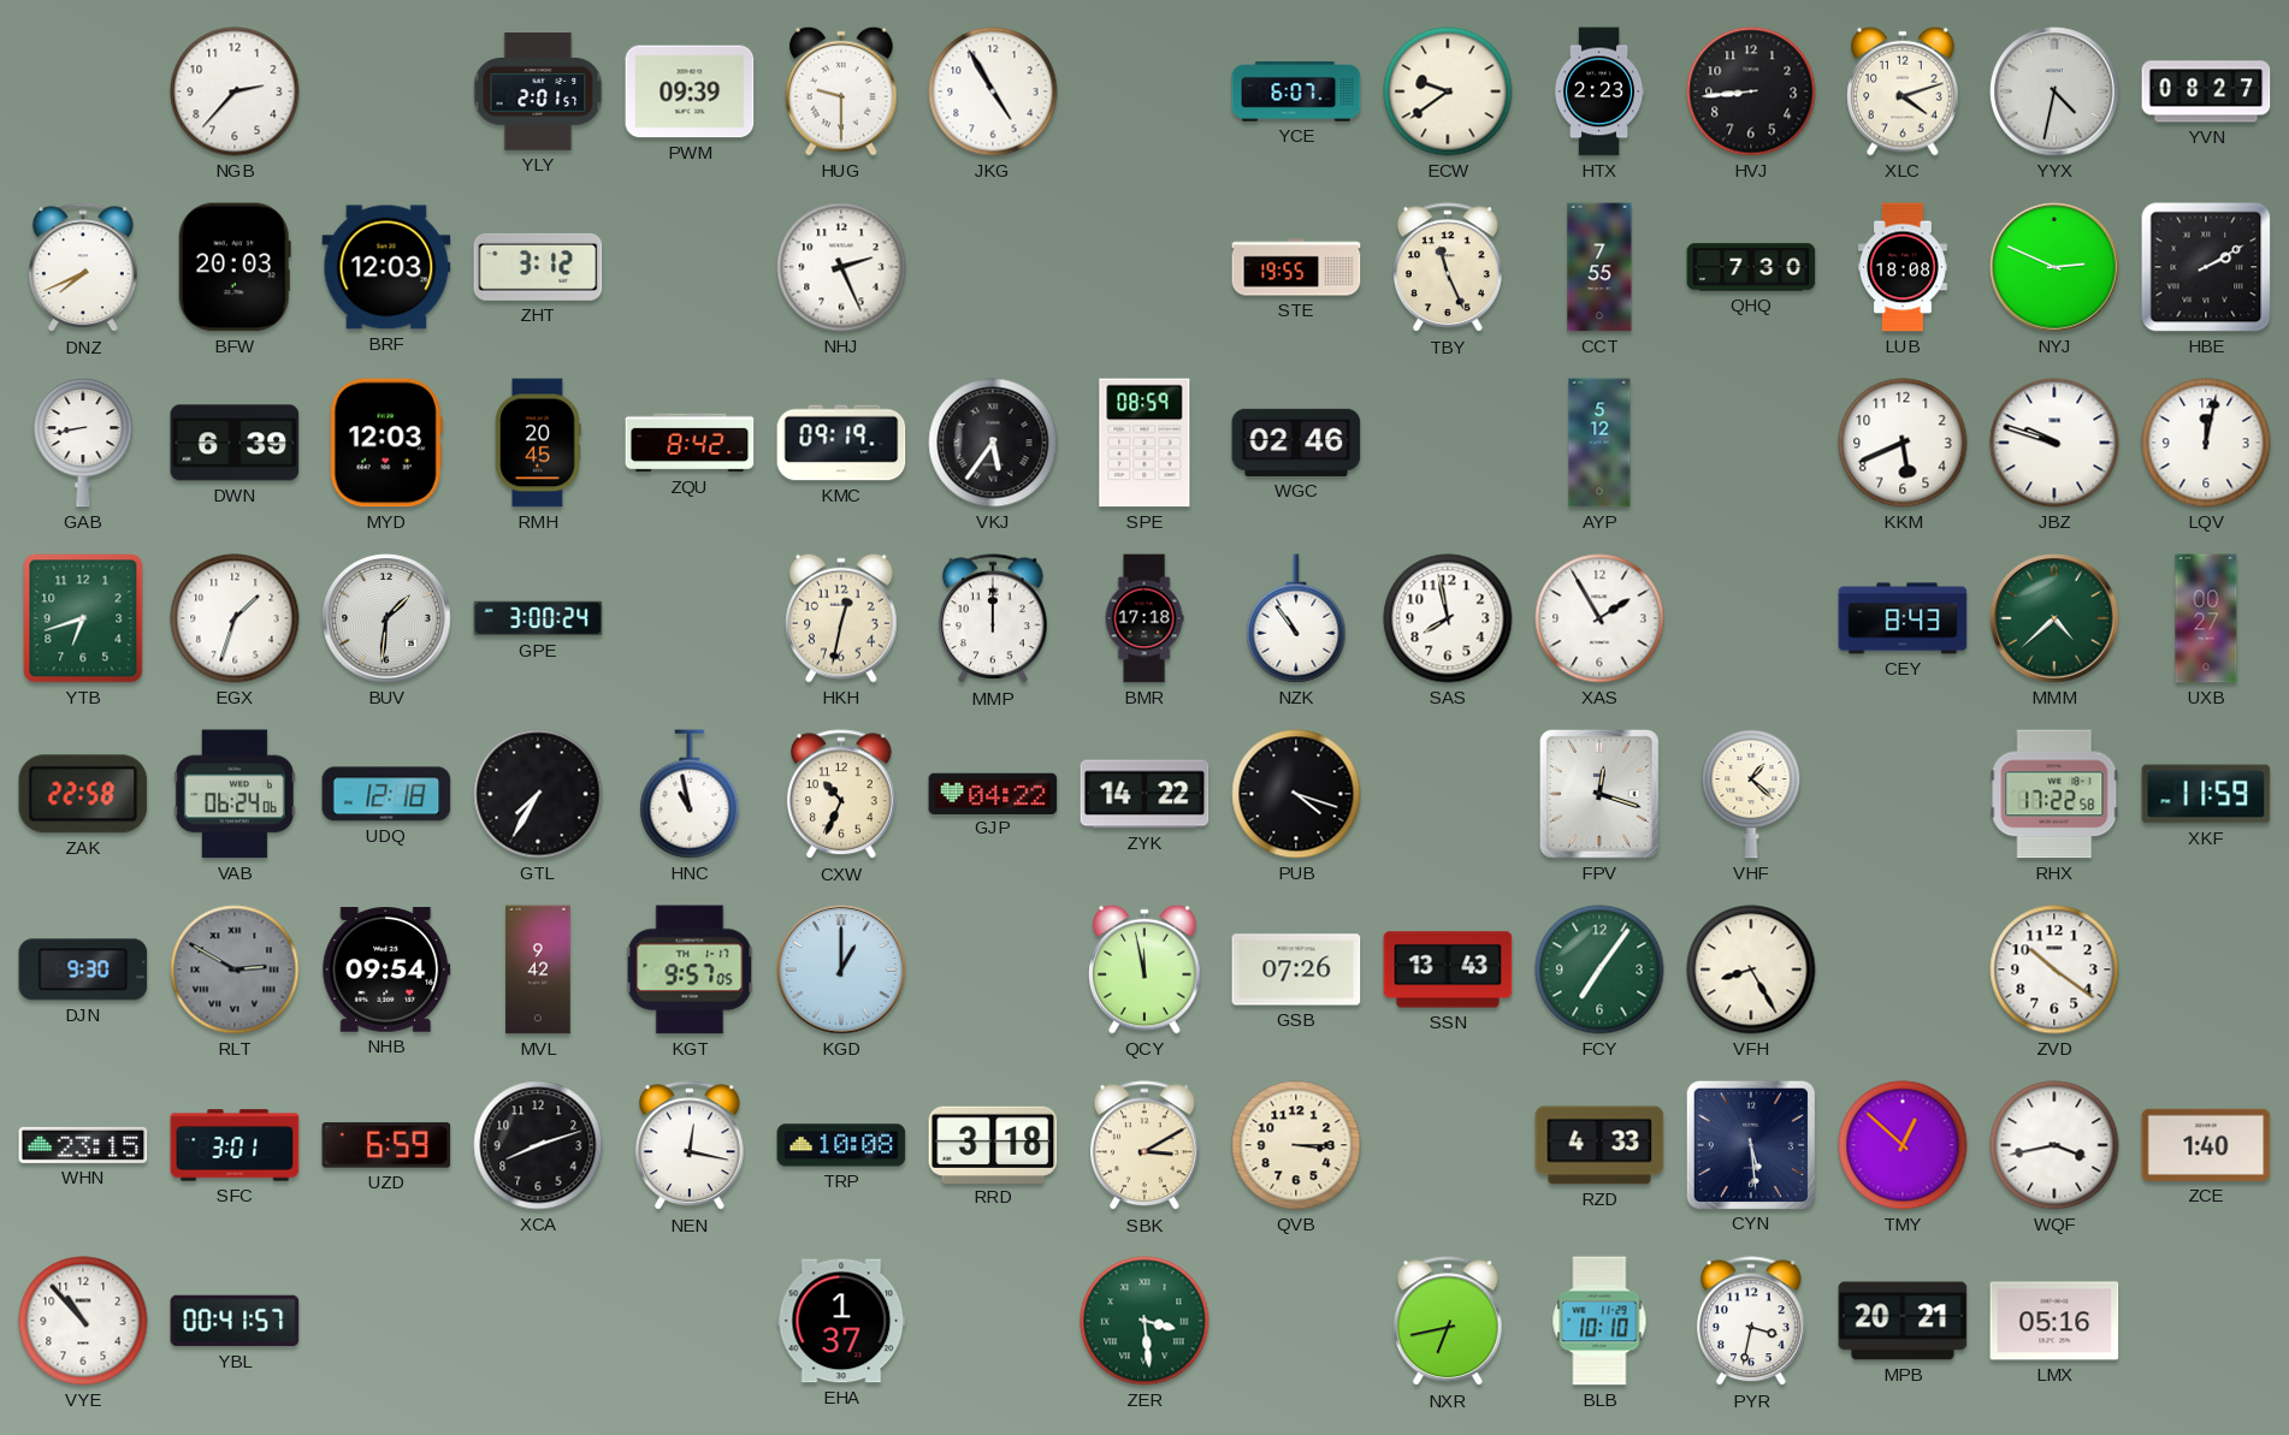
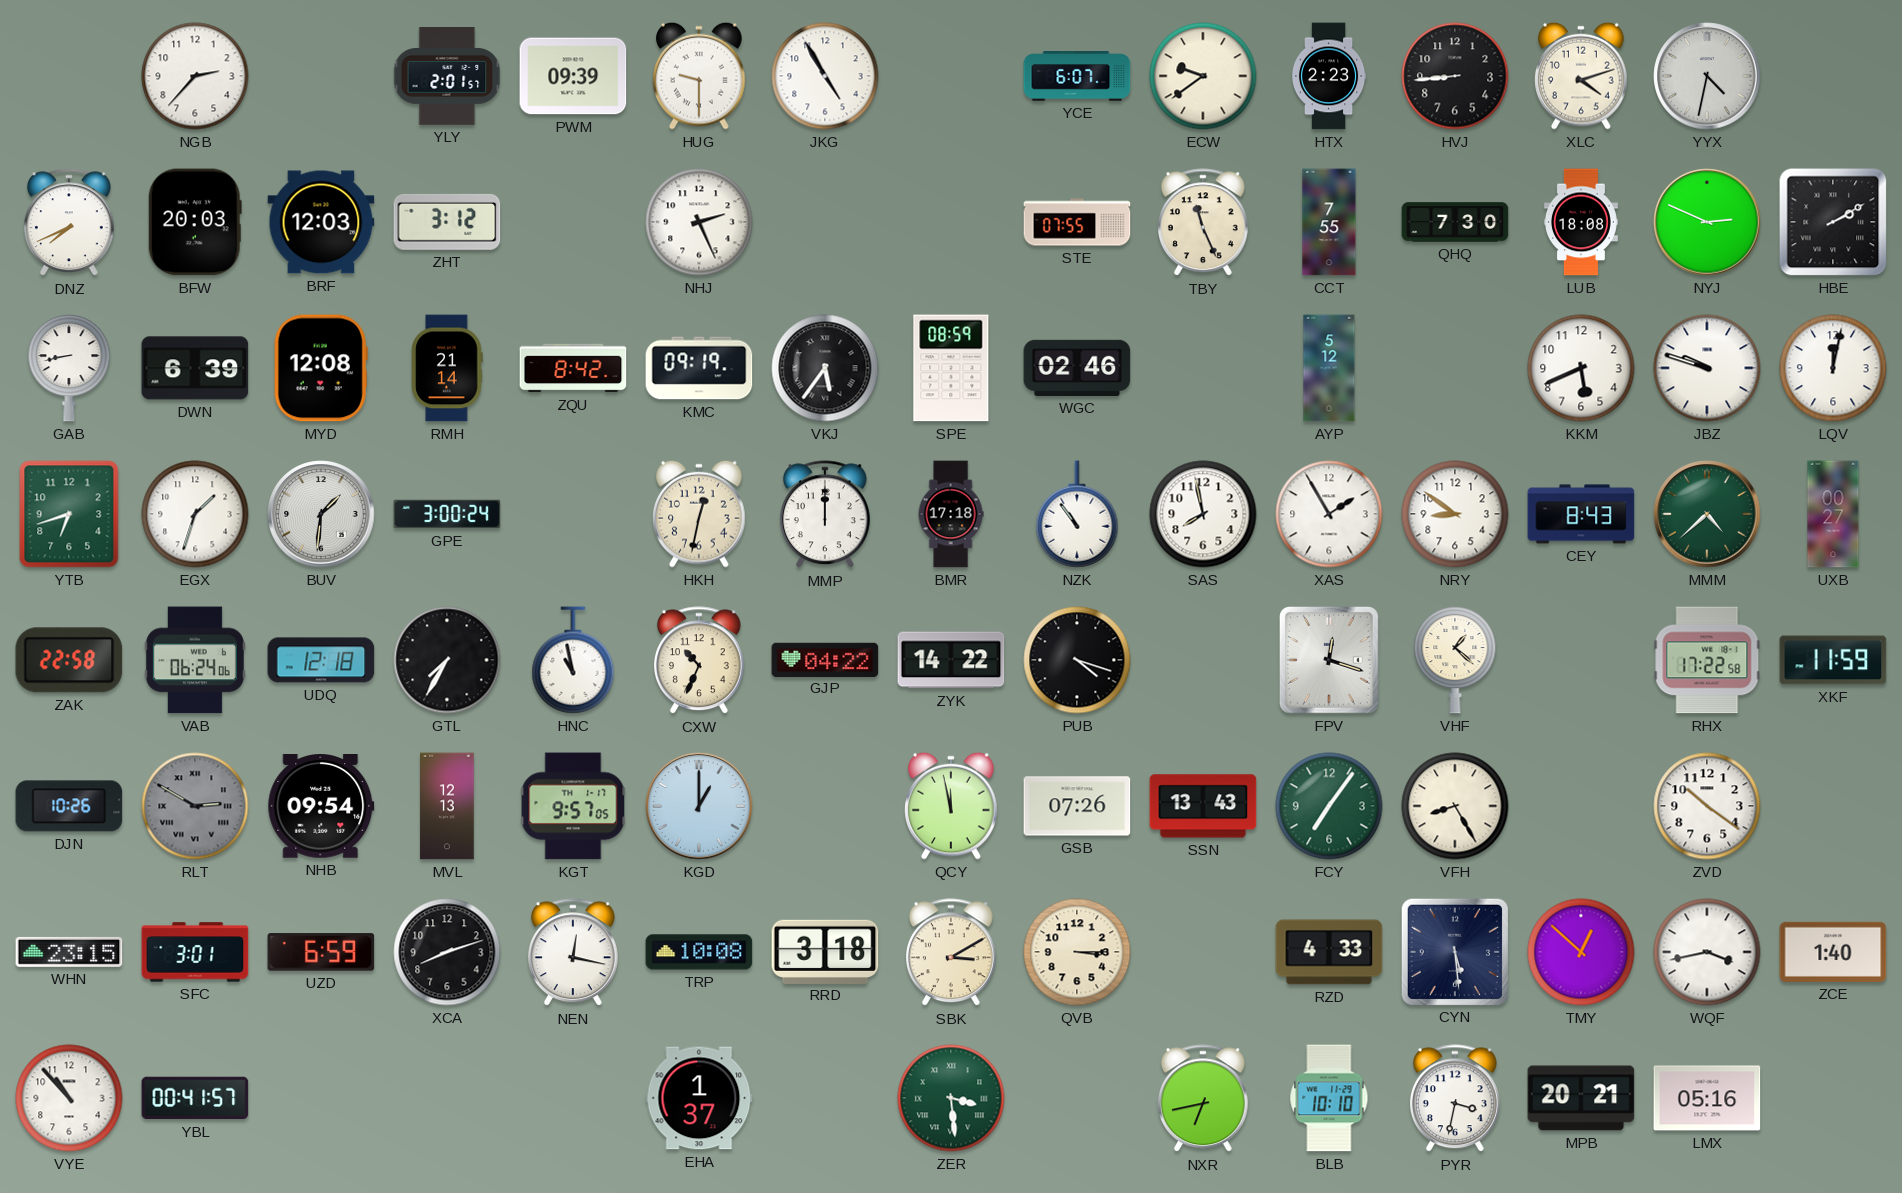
YVN: 08:27 -> none
STE: 19:55 -> 07:55
MYD: 12:03 -> 12:08
RMH: 20:45 -> 21:14
NRY: none -> 8:51
DJN: 9:30 -> 10:26
MVL: 9:42 -> 12:13
